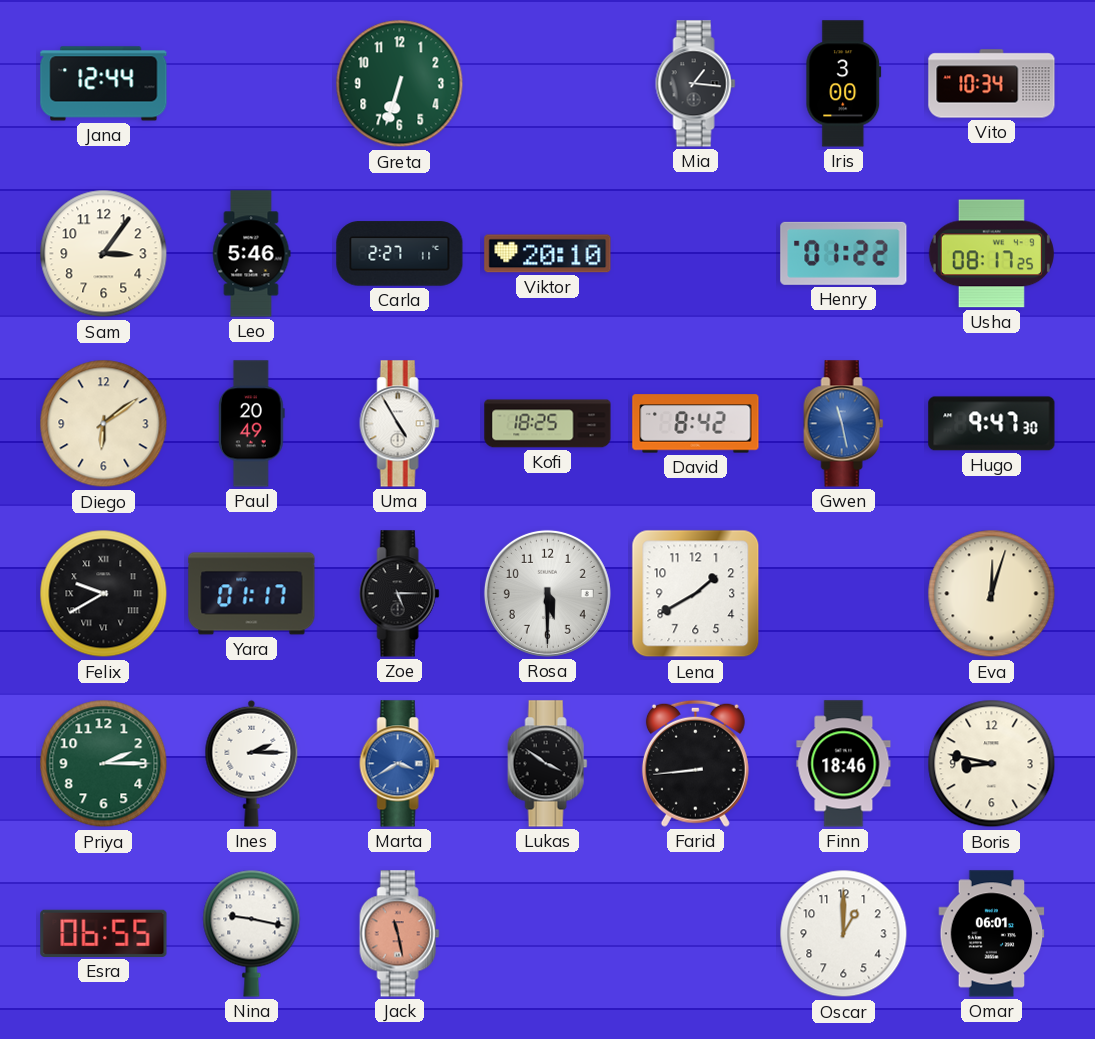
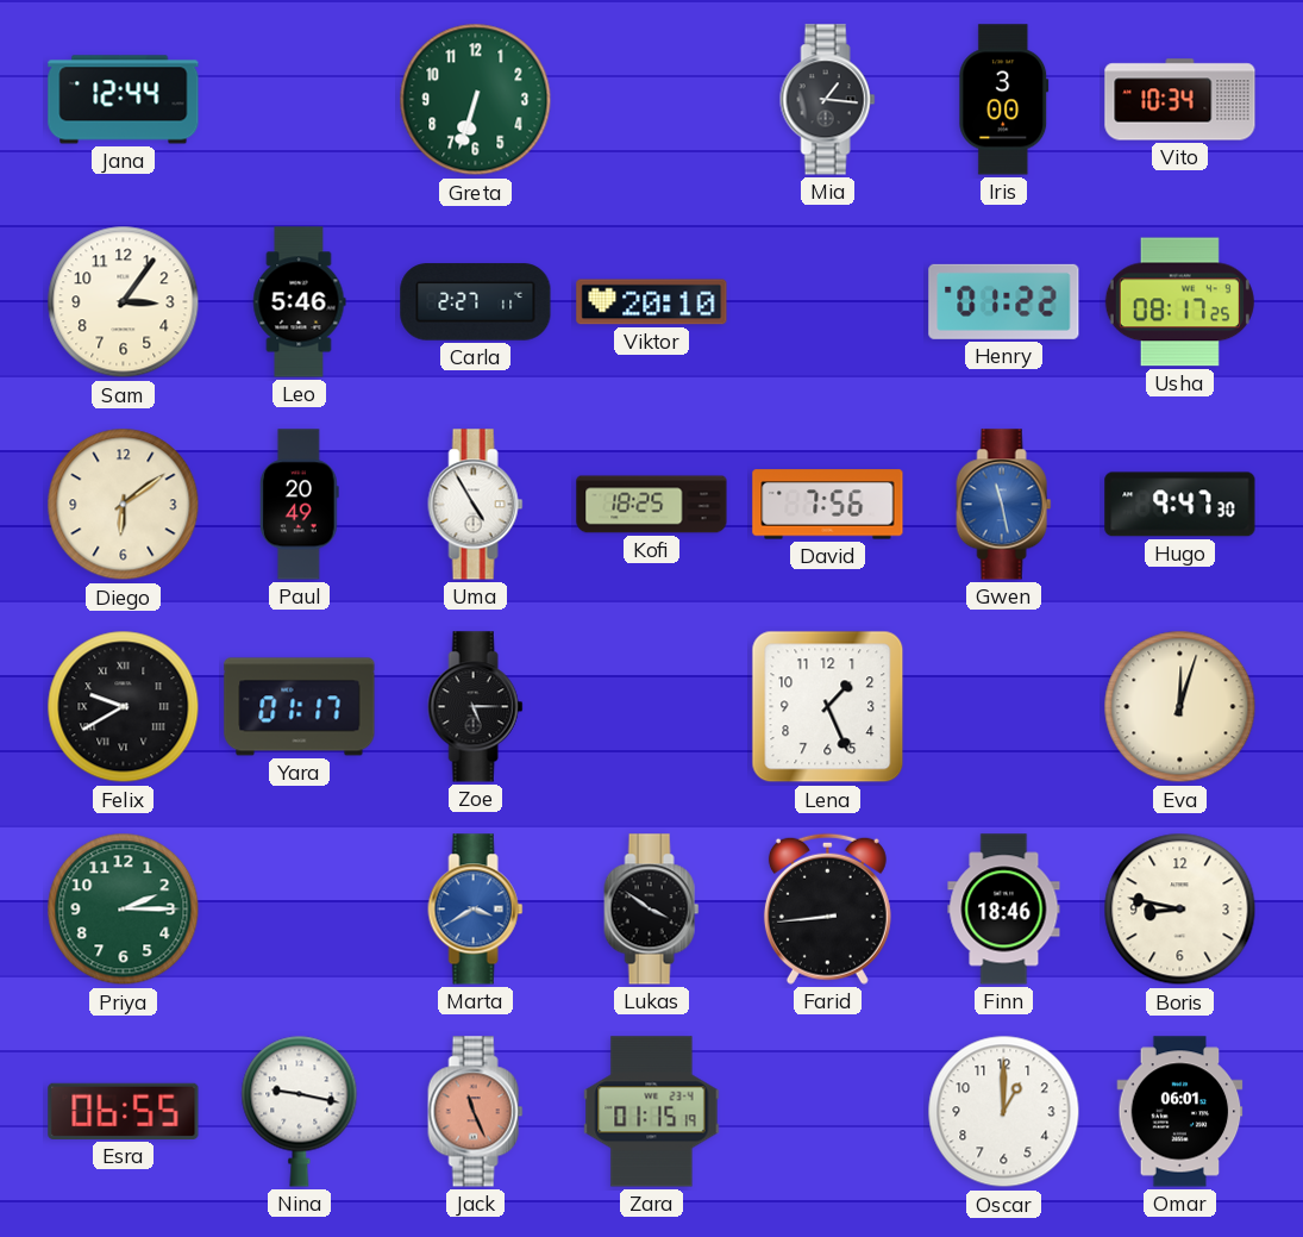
David: 8:42 -> 7:56
Rosa: 5:30 -> none
Lena: 1:40 -> 1:26
Ines: 2:15 -> none
Jack: 11:28 -> 11:26
Zara: none -> 01:15
